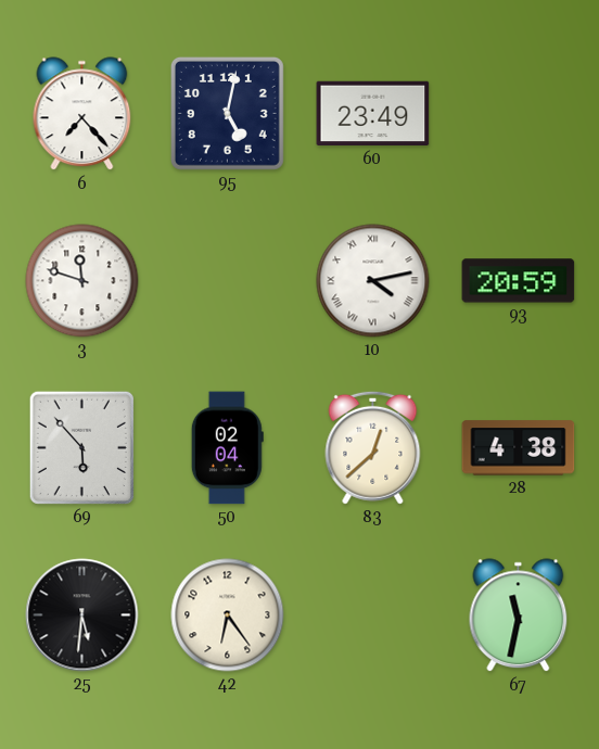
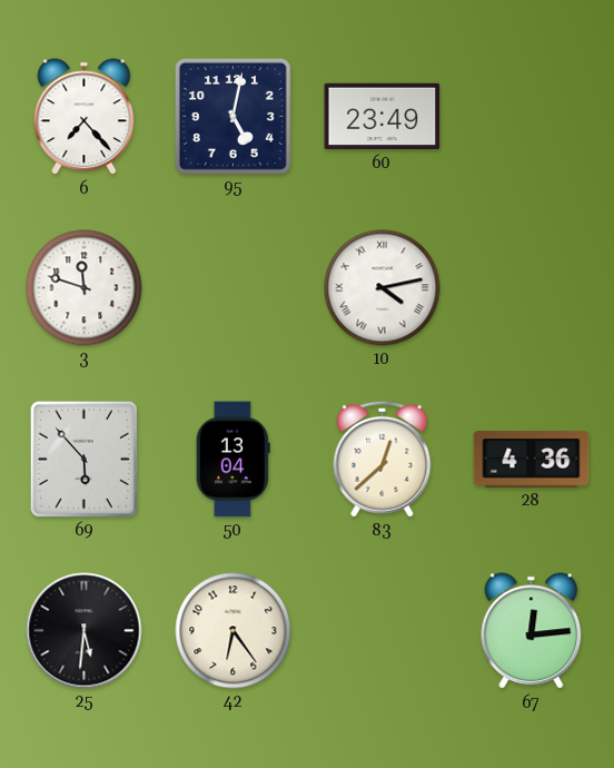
93: 20:59 -> none
50: 02:04 -> 13:04
28: 4:38 -> 4:36
67: 11:32 -> 12:14
